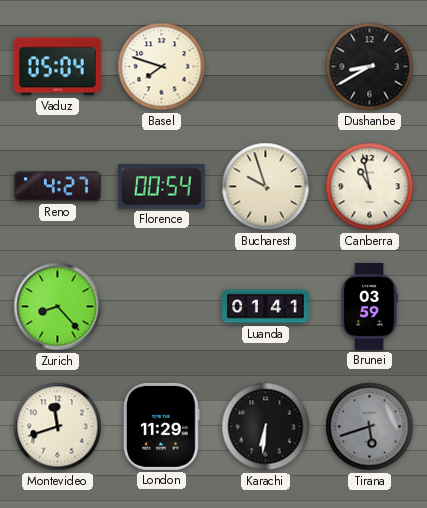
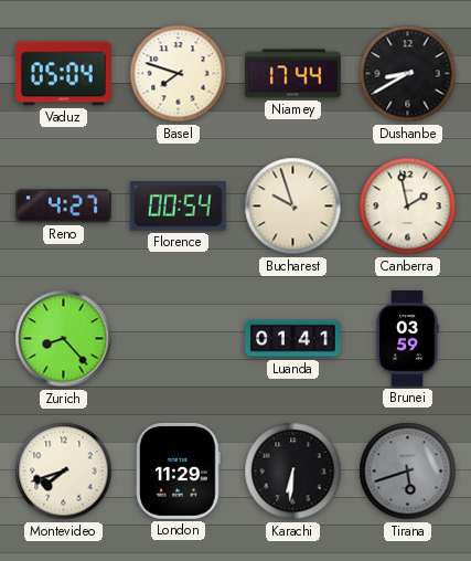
Niamey: none -> 17:44
Canberra: 10:58 -> 1:58
Montevideo: 11:42 -> 7:42
